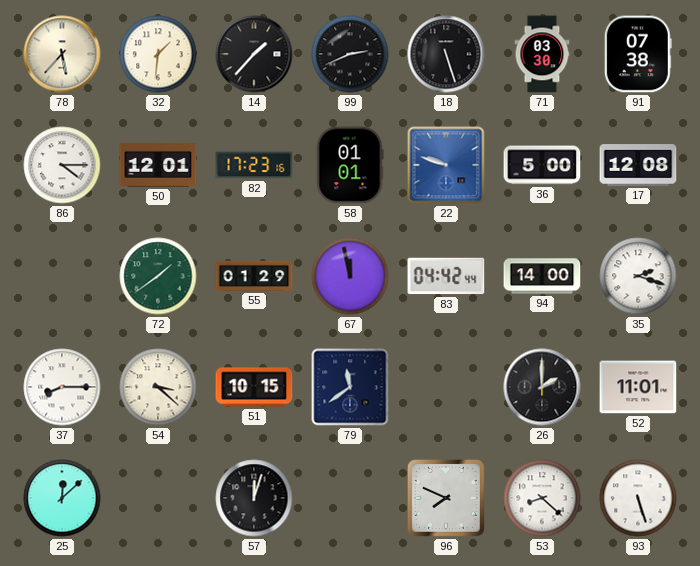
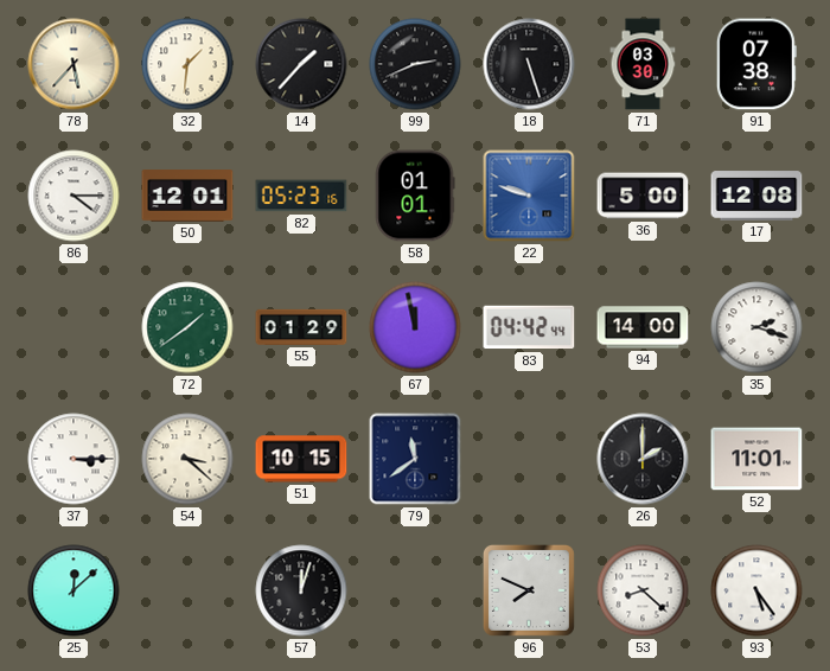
82: 17:23 -> 05:23
37: 8:15 -> 3:15
93: 5:27 -> 5:24
